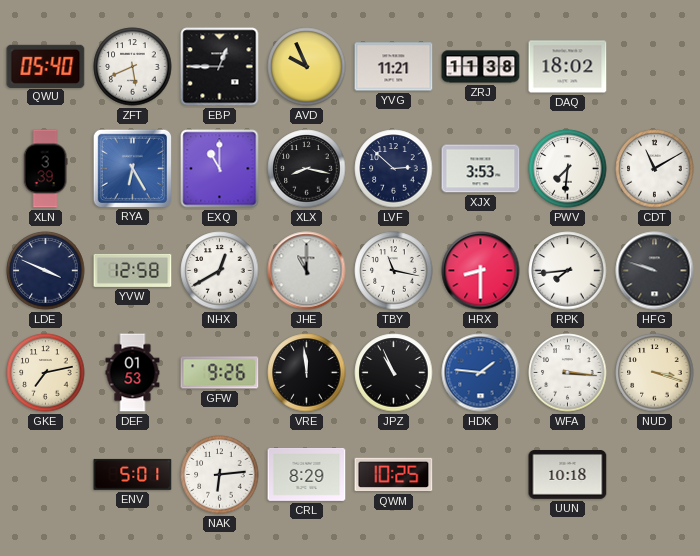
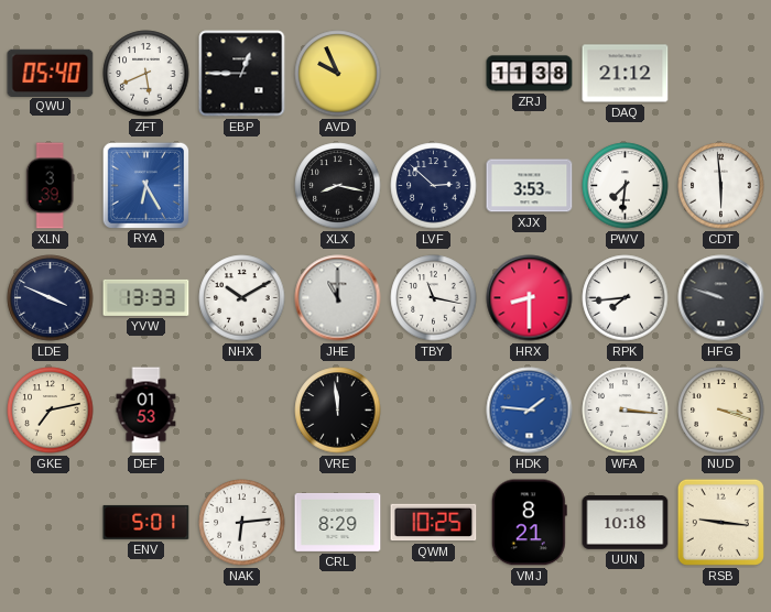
YVG: 11:21 -> none
DAQ: 18:02 -> 21:12
EXQ: 11:00 -> none
CDT: 11:10 -> 5:59
YVW: 12:58 -> 13:33
NHX: 12:40 -> 10:10
GFW: 9:26 -> none
JPZ: 10:56 -> none
VMJ: none -> 8:21
RSB: none -> 9:16
